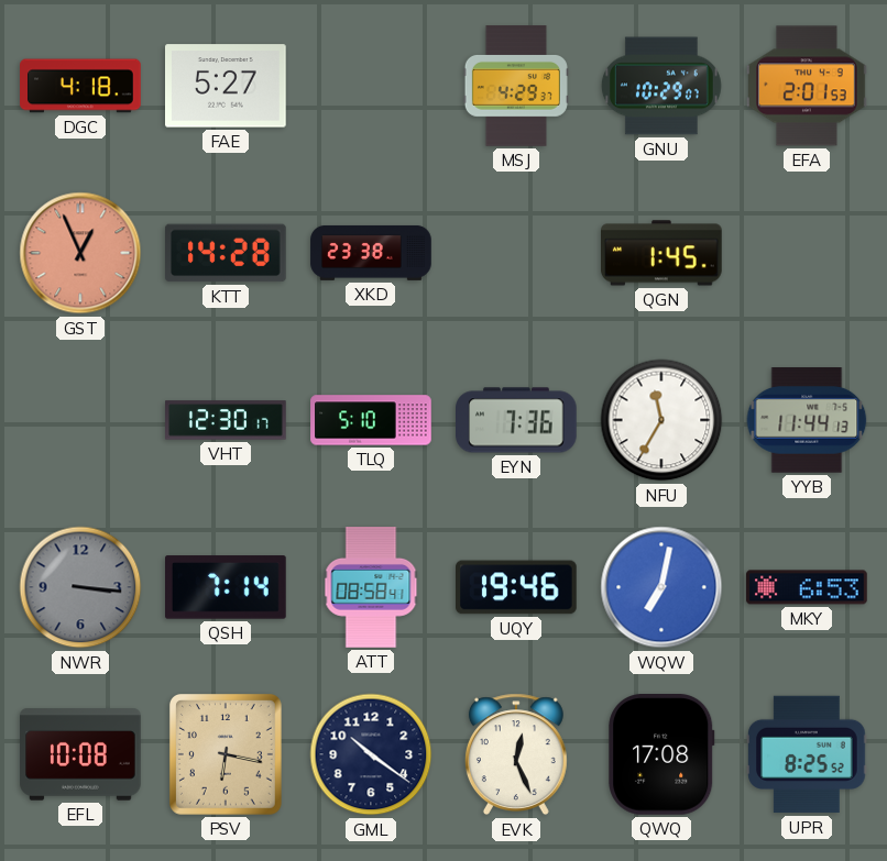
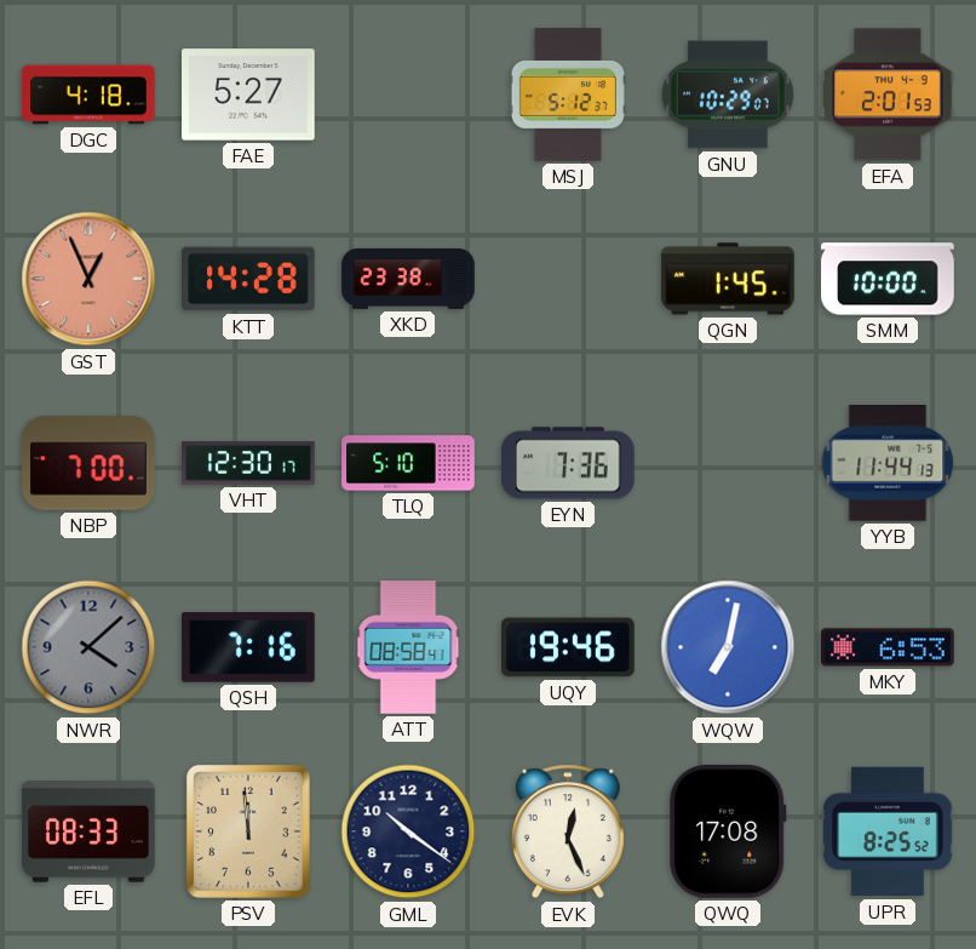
MSJ: 4:29 -> 5:12
SMM: none -> 10:00
NBP: none -> 7:00
NFU: 11:35 -> none
NWR: 3:16 -> 4:08
QSH: 7:14 -> 7:16
EFL: 10:08 -> 08:33
PSV: 6:17 -> 11:59
